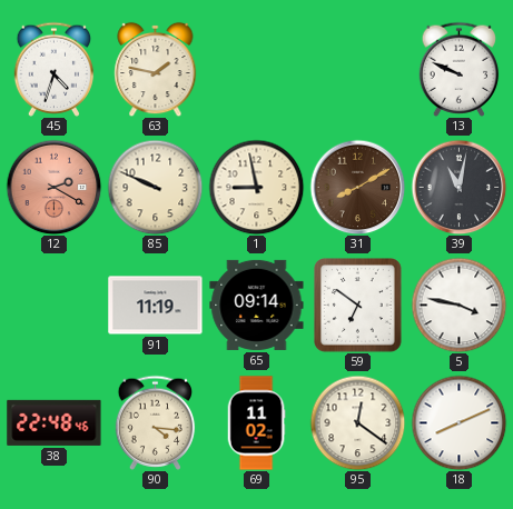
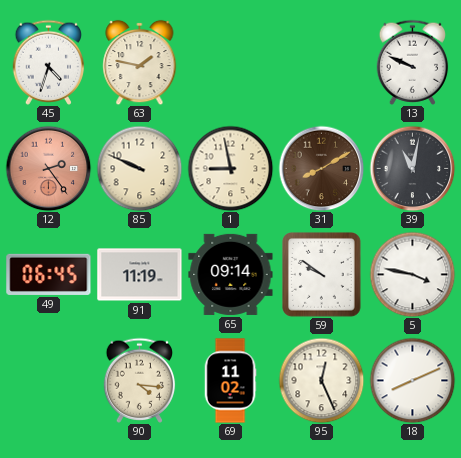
12: 2:20 -> 2:24
49: none -> 06:45
59: 6:51 -> 9:51
38: 22:48 -> none
95: 12:21 -> 12:26
